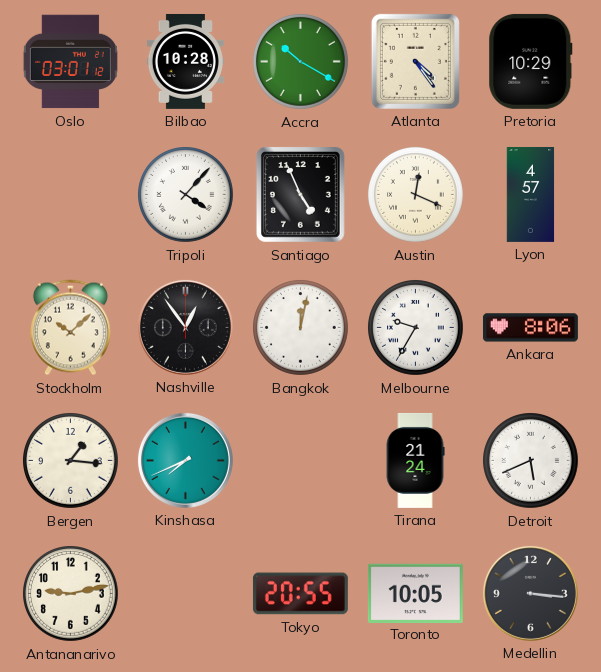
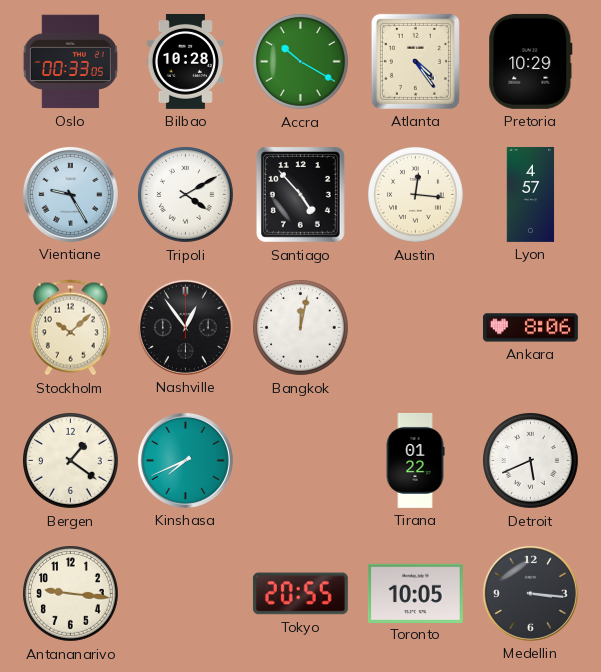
Oslo: 03:01 -> 00:33
Vientiane: none -> 9:25
Tripoli: 4:07 -> 4:10
Santiago: 4:56 -> 4:53
Austin: 12:19 -> 12:16
Melbourne: 9:35 -> none
Bergen: 1:16 -> 1:21
Tirana: 21:24 -> 01:22
Antananarivo: 9:13 -> 9:16
